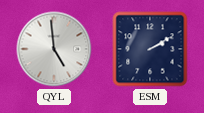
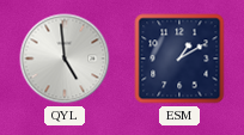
ESM: 2:10 -> 1:10
